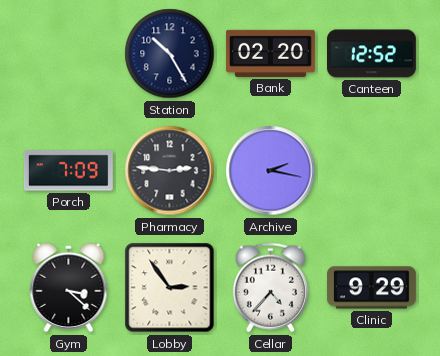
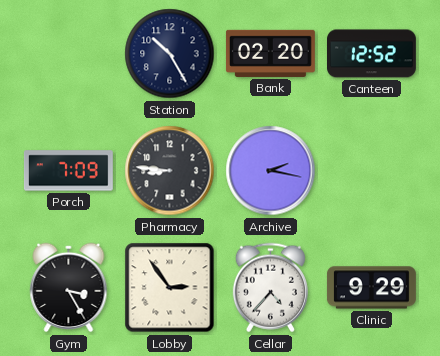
Pharmacy: 2:46 -> 8:46
Gym: 3:22 -> 3:25
